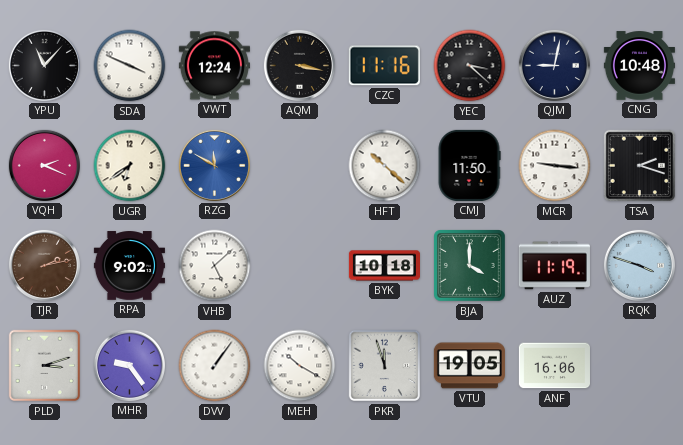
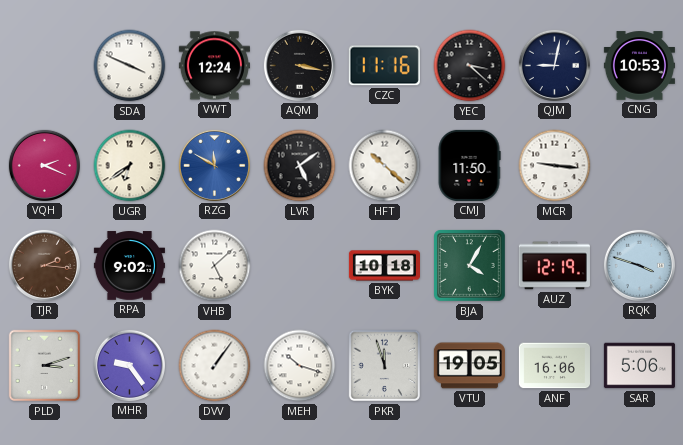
YPU: 11:07 -> none
CNG: 10:48 -> 10:53
LVR: none -> 5:09
TSA: 2:18 -> none
TJR: 2:13 -> 2:16
BJA: 4:00 -> 4:05
AUZ: 11:19 -> 12:19
MEH: 10:20 -> 10:18
SAR: none -> 5:06
